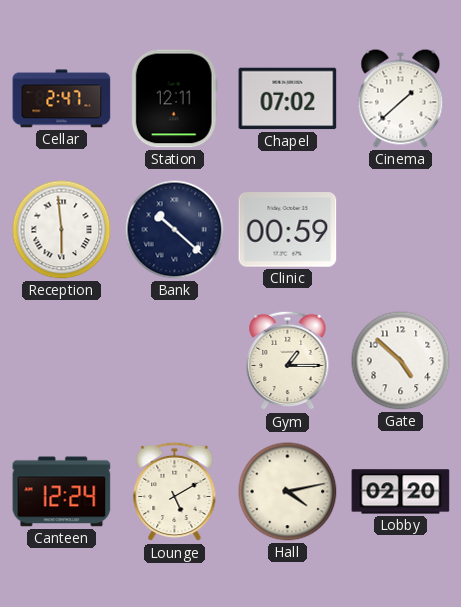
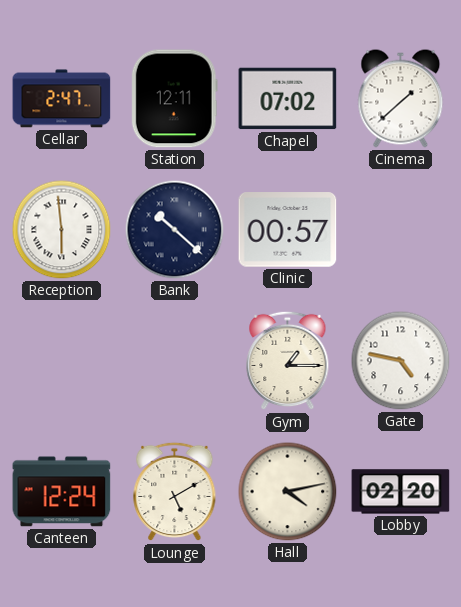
Clinic: 00:59 -> 00:57
Gate: 4:52 -> 4:47
